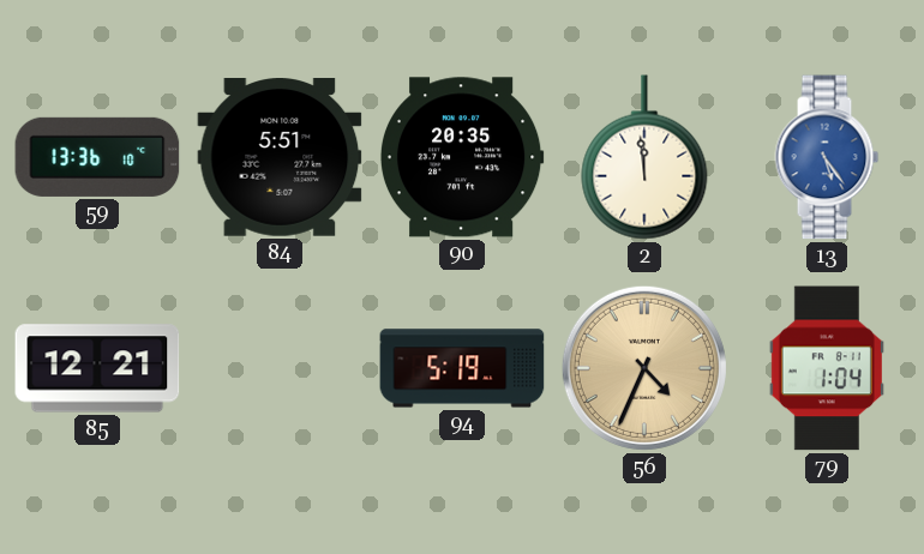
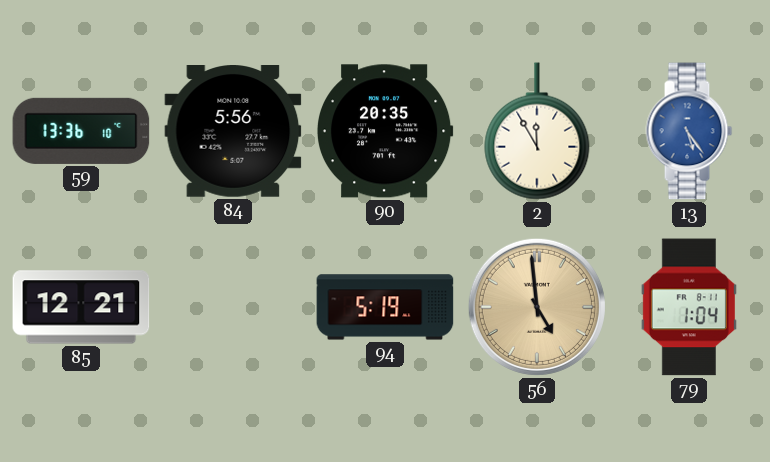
84: 5:51 -> 5:56
2: 11:59 -> 11:55
56: 4:34 -> 4:59
